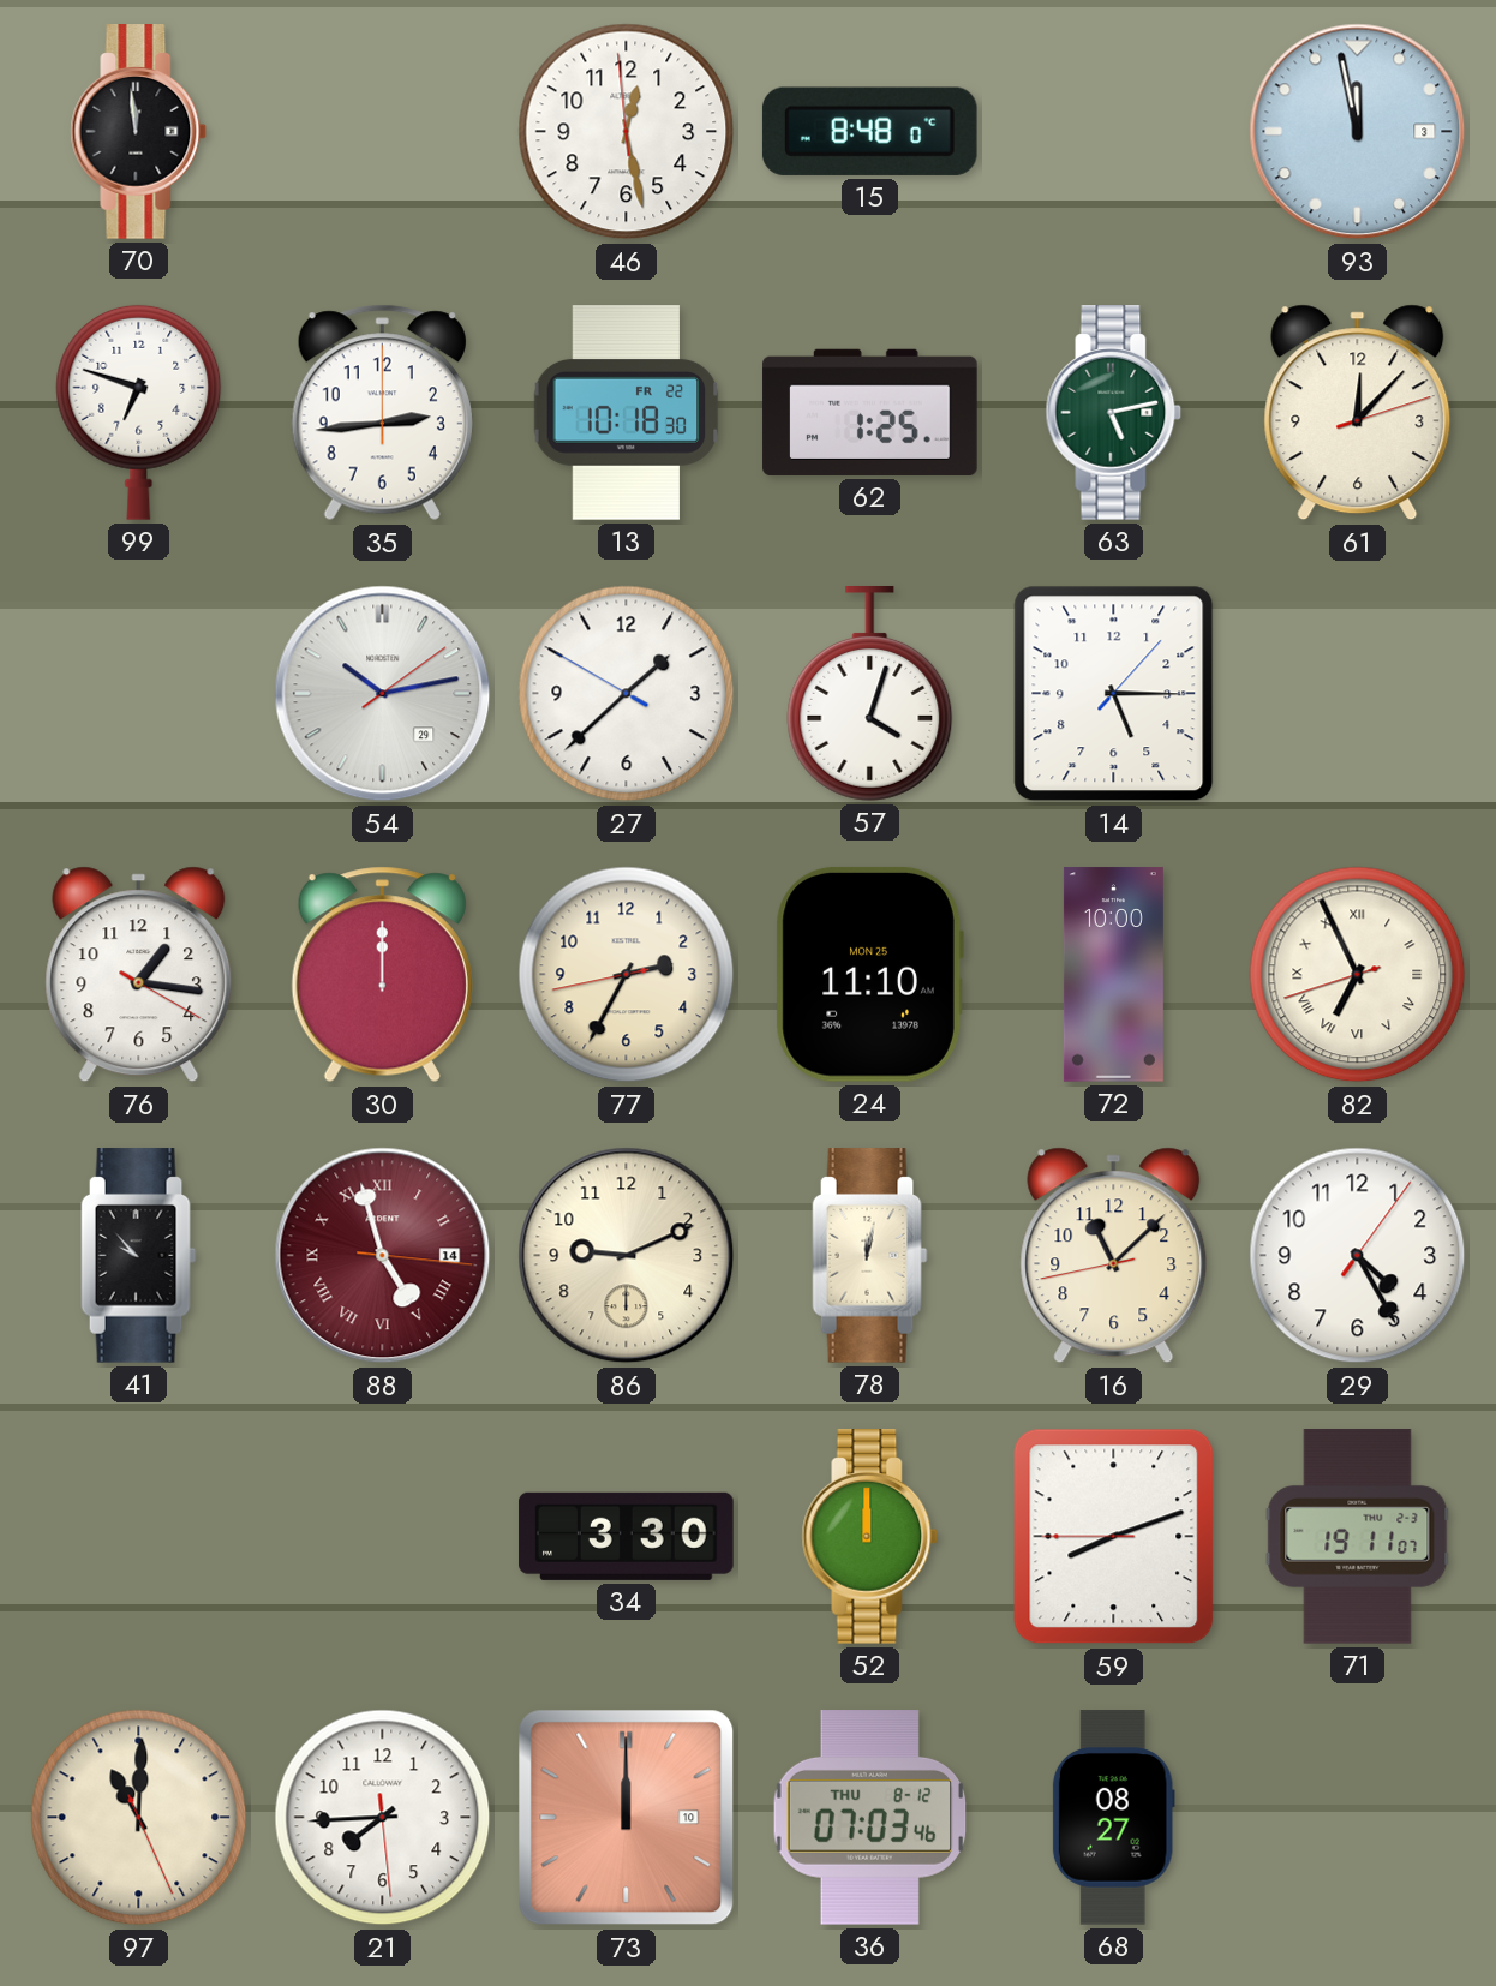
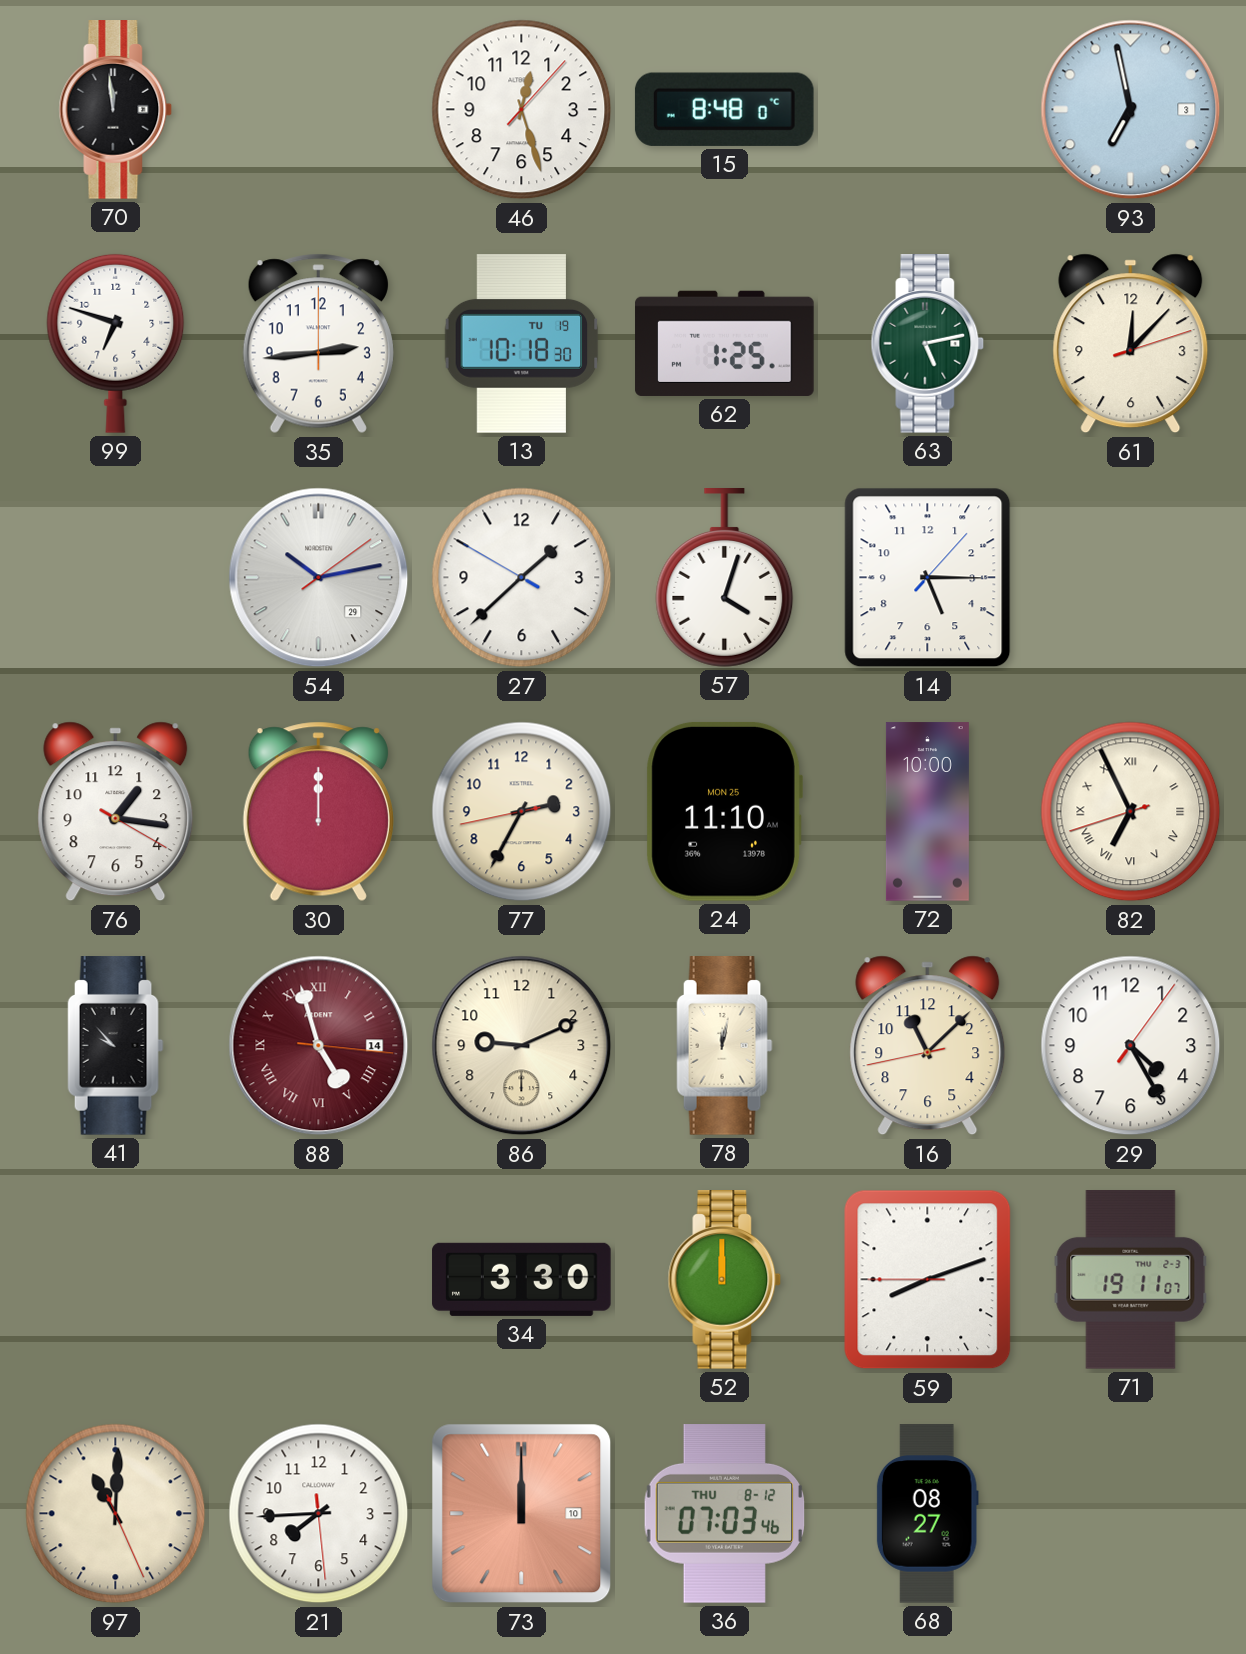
46: 12:27:59 -> 12:27:07
93: 11:58 -> 6:58
13 date: FR 22 -> TU 19
